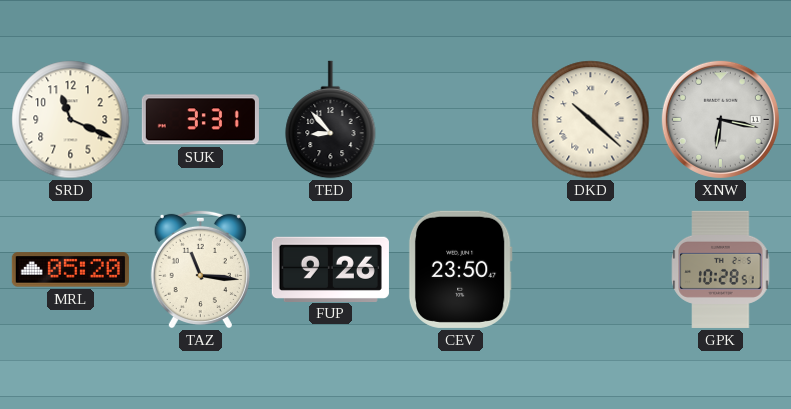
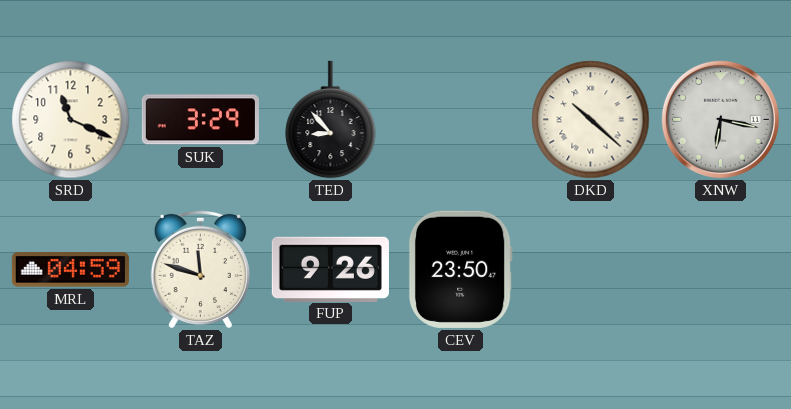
SUK: 3:31 -> 3:29
MRL: 05:20 -> 04:59
TAZ: 11:16 -> 11:48
GPK: 10:28 -> none
